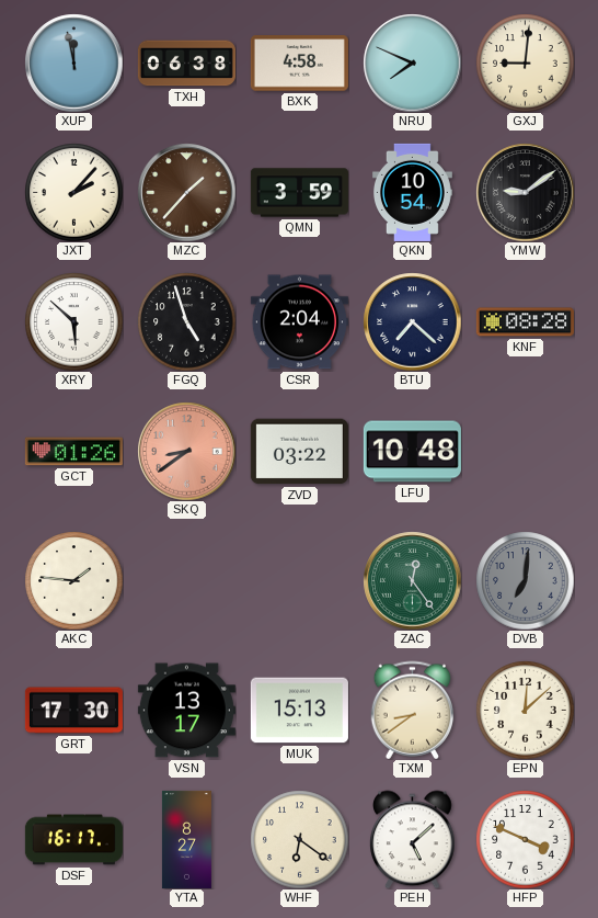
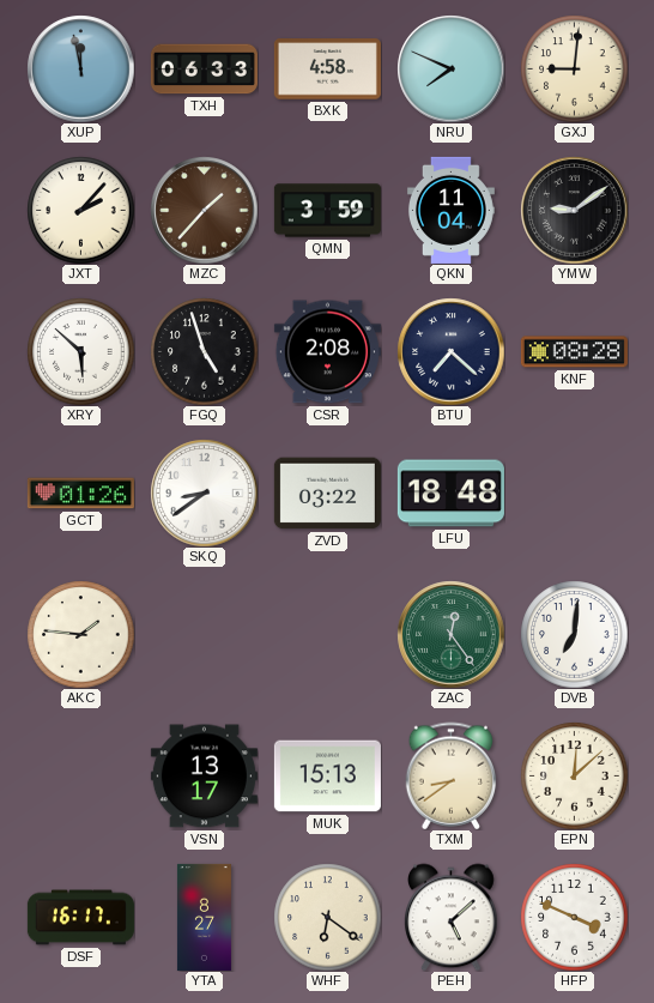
TXH: 06:38 -> 06:33
QKN: 10:54 -> 11:04
CSR: 2:04 -> 2:08
SKQ dial: salmon -> white
LFU: 10:48 -> 18:48
DVB dial: grey -> white
GRT: 17:30 -> none
